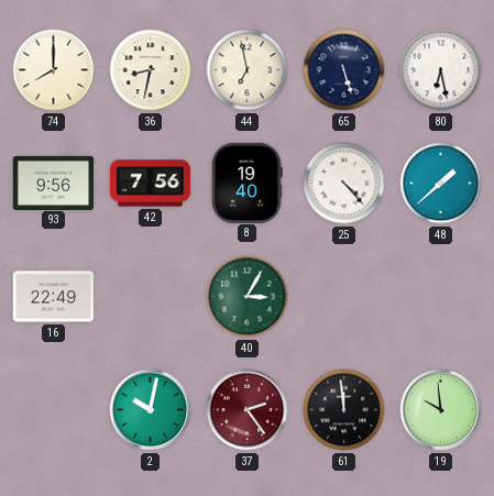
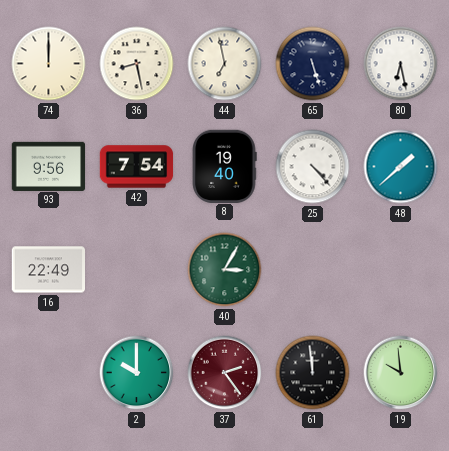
74: 8:00 -> 12:00
36: 8:32 -> 8:28
42: 7:56 -> 7:54
2: 10:02 -> 10:00
